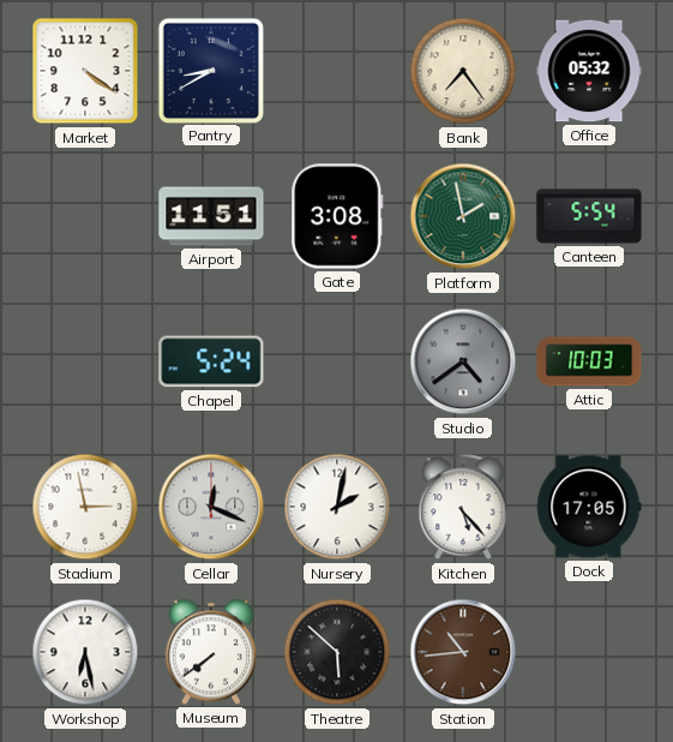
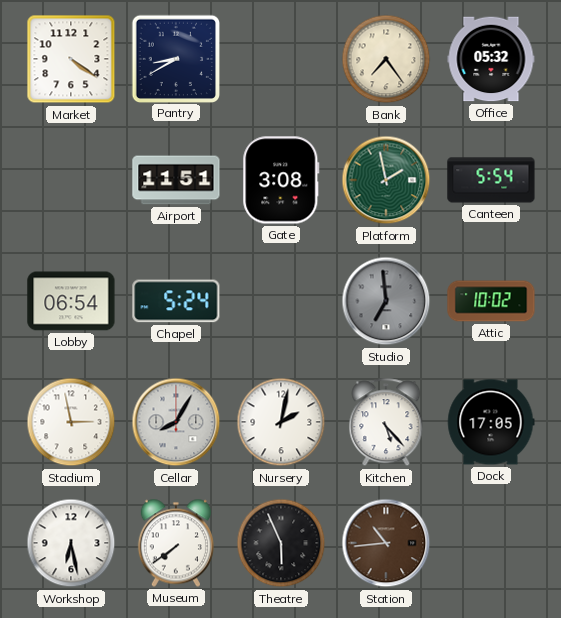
Lobby: none -> 06:54
Studio: 4:39 -> 6:59
Attic: 10:03 -> 10:02
Cellar: 12:19 -> 8:05
Theatre: 5:52 -> 5:56
